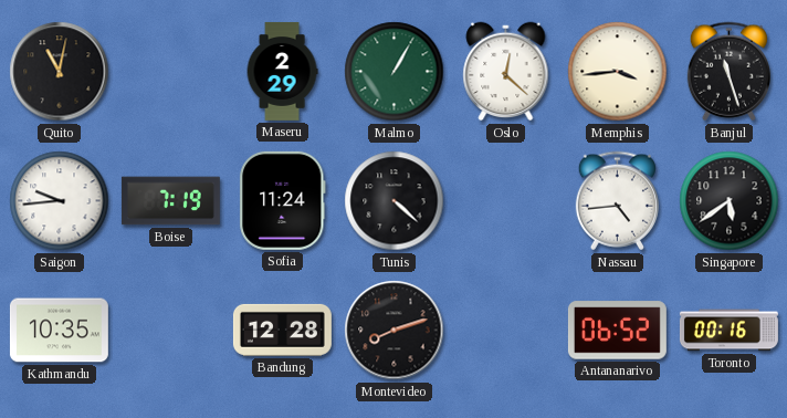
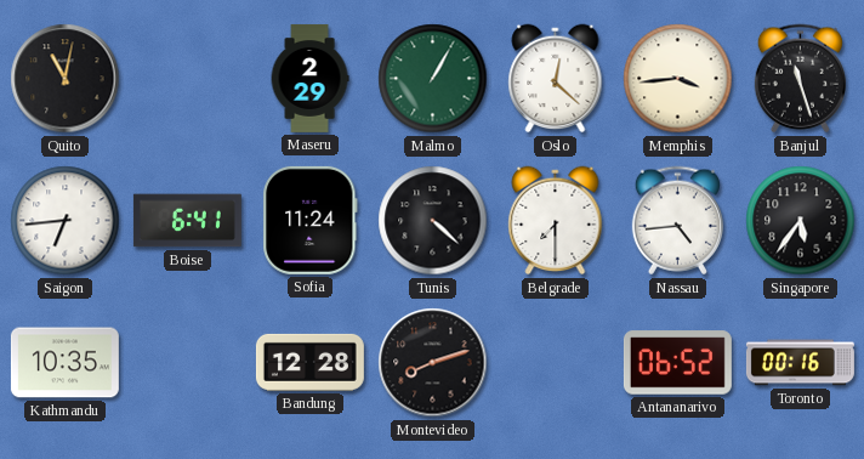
Saigon: 9:44 -> 6:44
Boise: 7:19 -> 6:41
Belgrade: none -> 7:30
Singapore: 5:39 -> 5:36
